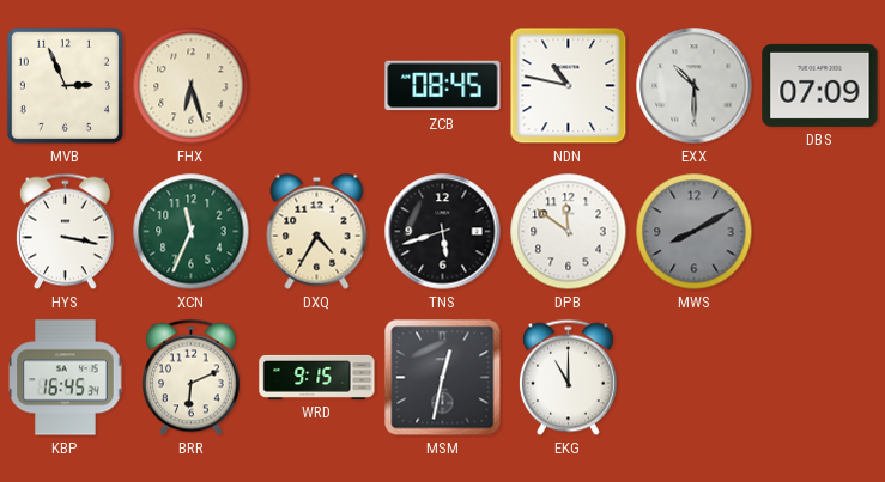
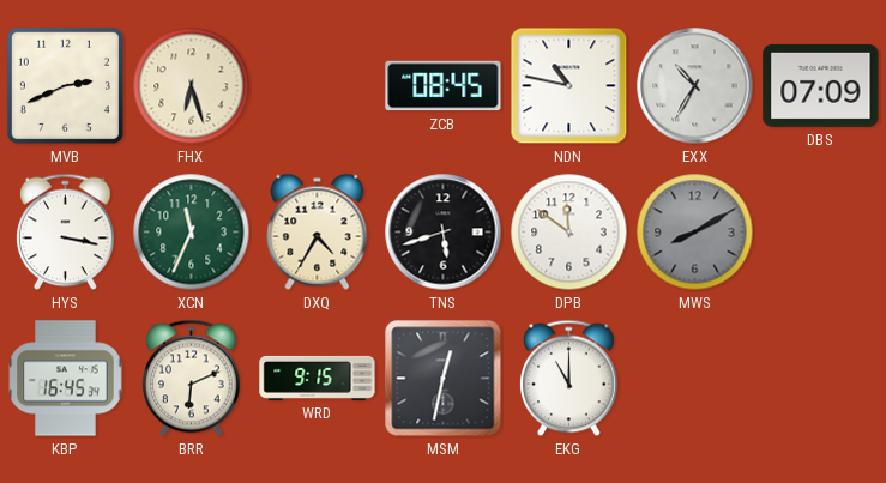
MVB: 2:56 -> 2:41
EXX: 10:30 -> 10:35
